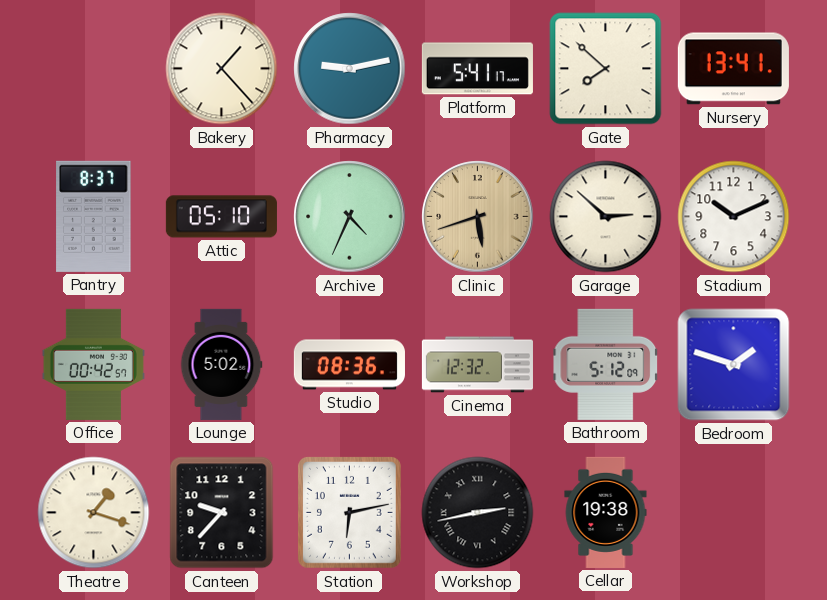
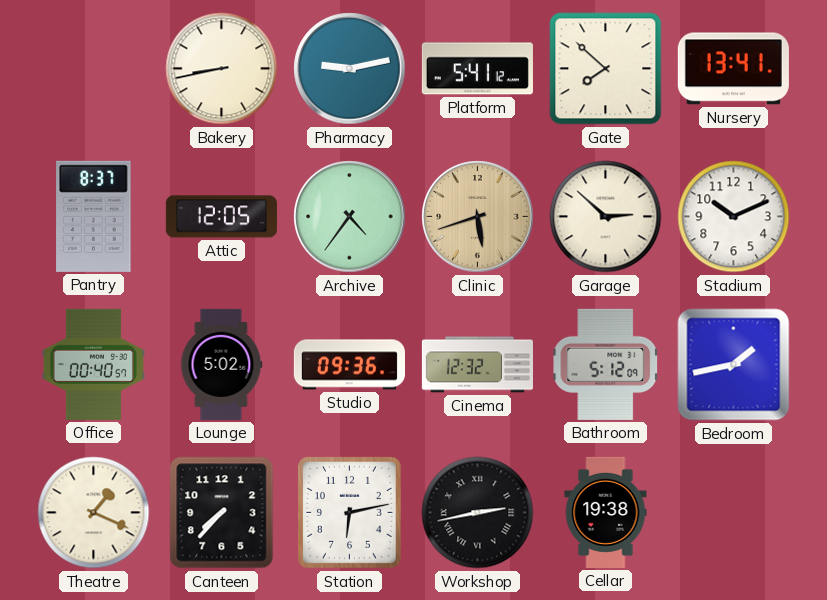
Bakery: 1:23 -> 8:43
Platform: 5:41:17 -> 5:41:12
Attic: 05:10 -> 12:05
Archive: 4:34 -> 4:36
Office: 00:42 -> 00:40
Studio: 08:36 -> 09:36
Bedroom: 1:48 -> 1:43
Theatre: 1:18 -> 1:19
Canteen: 9:37 -> 7:37
